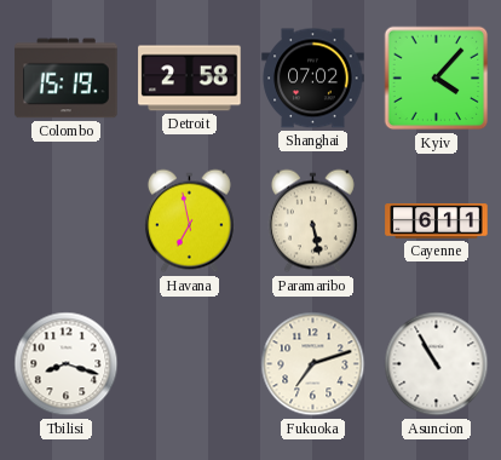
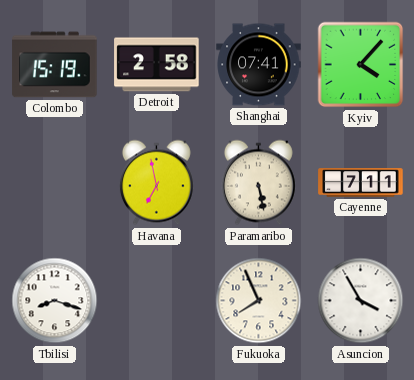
Shanghai: 07:02 -> 07:41
Cayenne: 6:11 -> 7:11
Fukuoka: 7:12 -> 7:56
Asuncion: 10:55 -> 3:55
